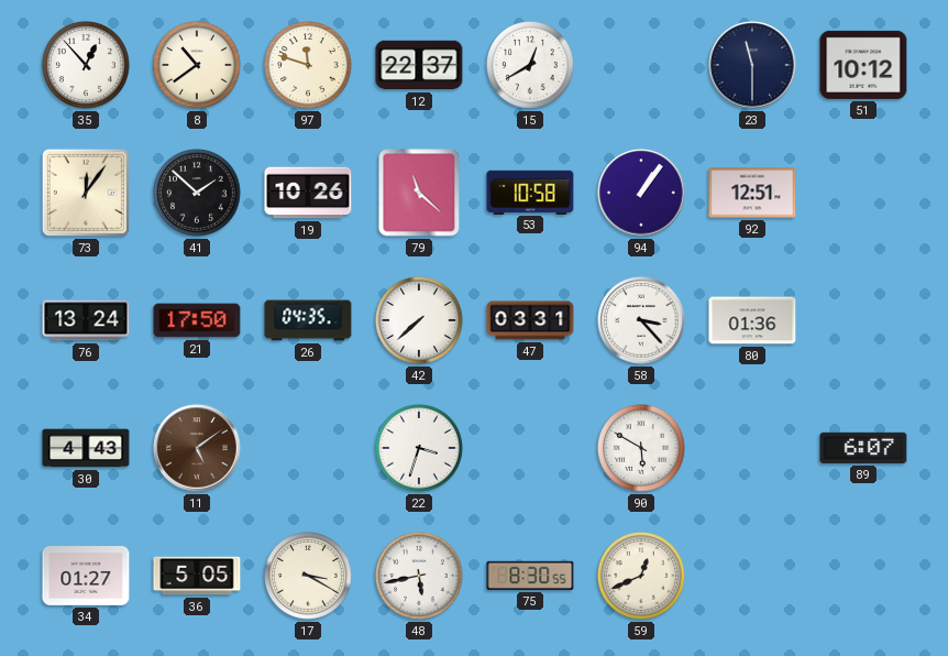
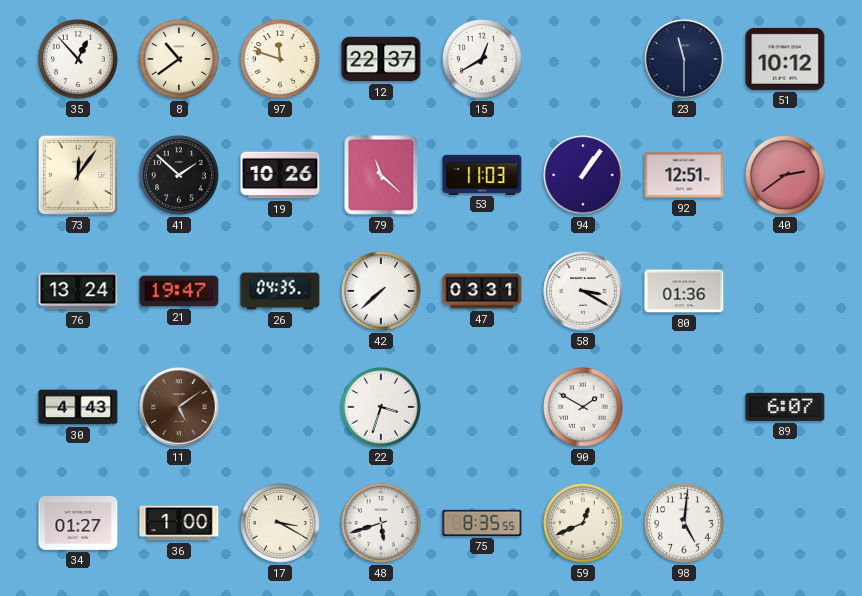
53: 10:58 -> 11:03
40: none -> 2:39
21: 17:50 -> 19:47
58: 3:23 -> 3:20
90: 5:50 -> 1:50
36: 5:05 -> 1:00
48: 5:43 -> 5:42
75: 8:30 -> 8:35
98: none -> 5:01
